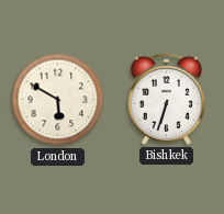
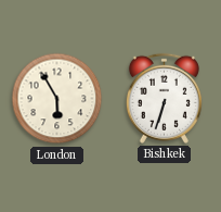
London: 5:50 -> 5:55
